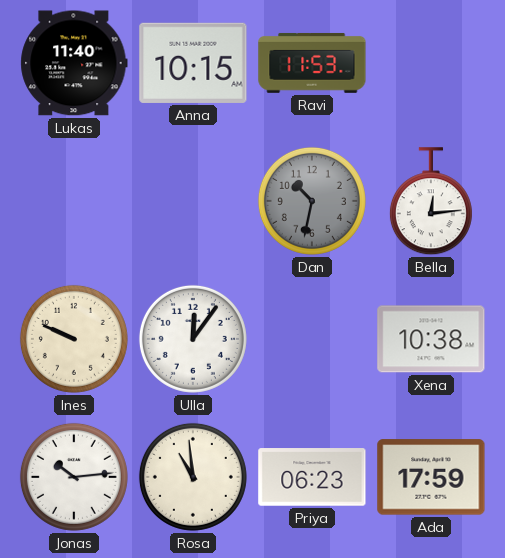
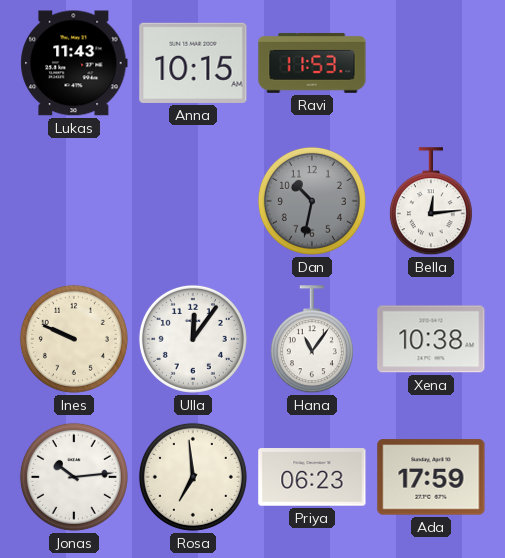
Lukas: 11:40 -> 11:43
Hana: none -> 11:06
Rosa: 10:59 -> 6:59
